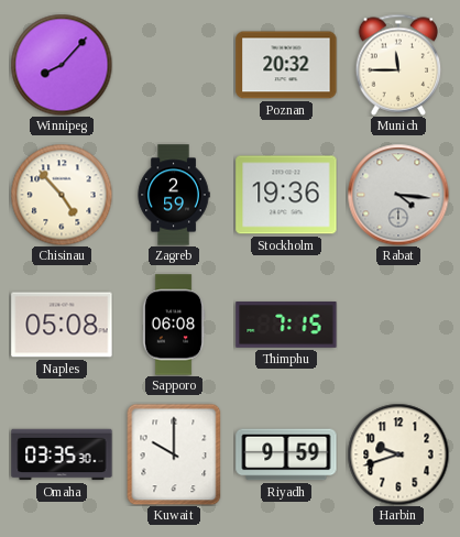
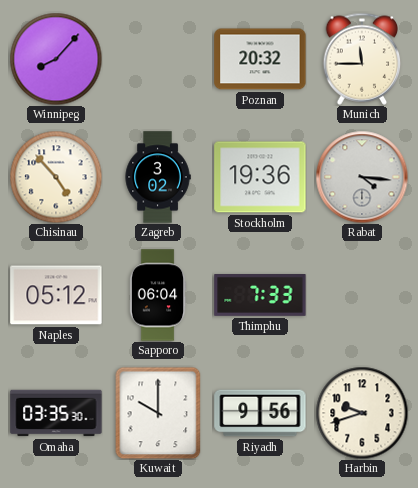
Zagreb: 2:59 -> 3:02
Naples: 05:08 -> 05:12
Sapporo: 06:08 -> 06:04
Thimphu: 7:15 -> 7:33
Riyadh: 9:59 -> 9:56
